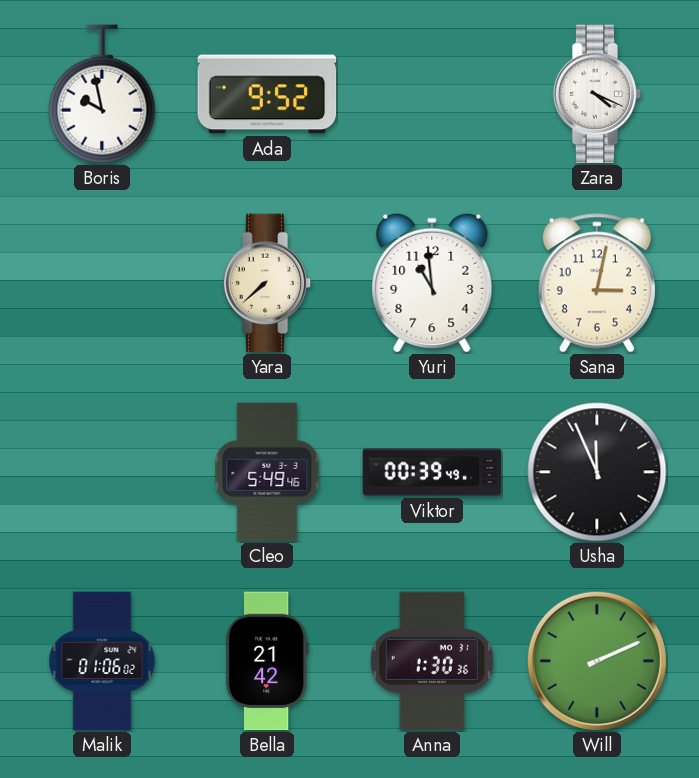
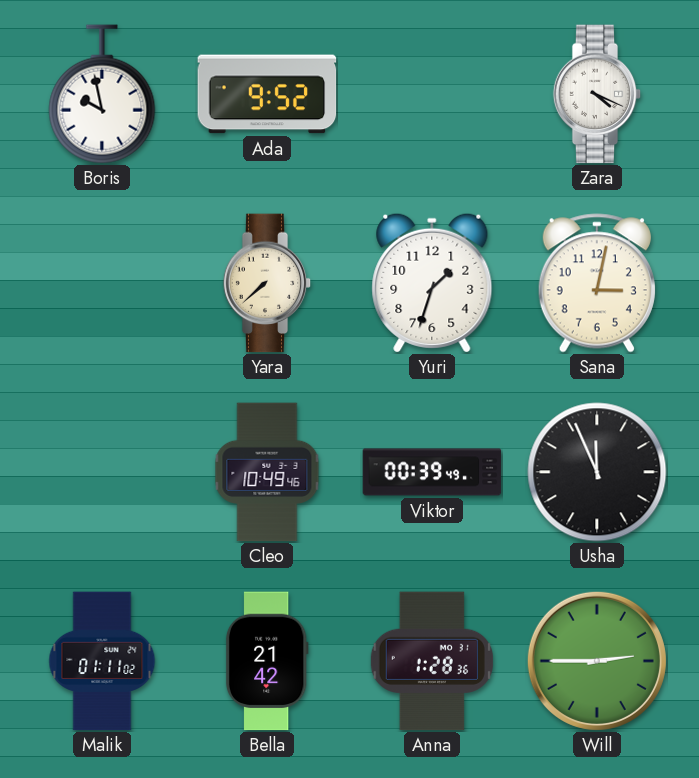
Yuri: 10:59 -> 1:33
Cleo: 5:49 -> 10:49
Malik: 01:06 -> 01:11
Anna: 1:30 -> 1:28
Will: 2:11 -> 2:45
